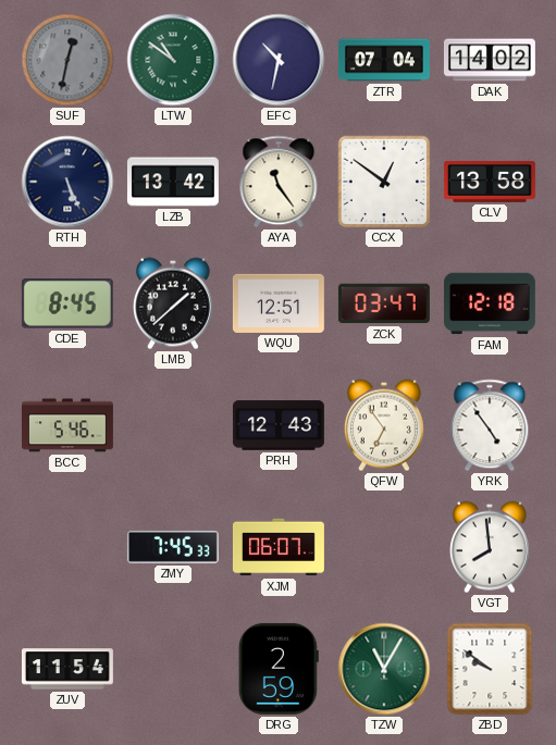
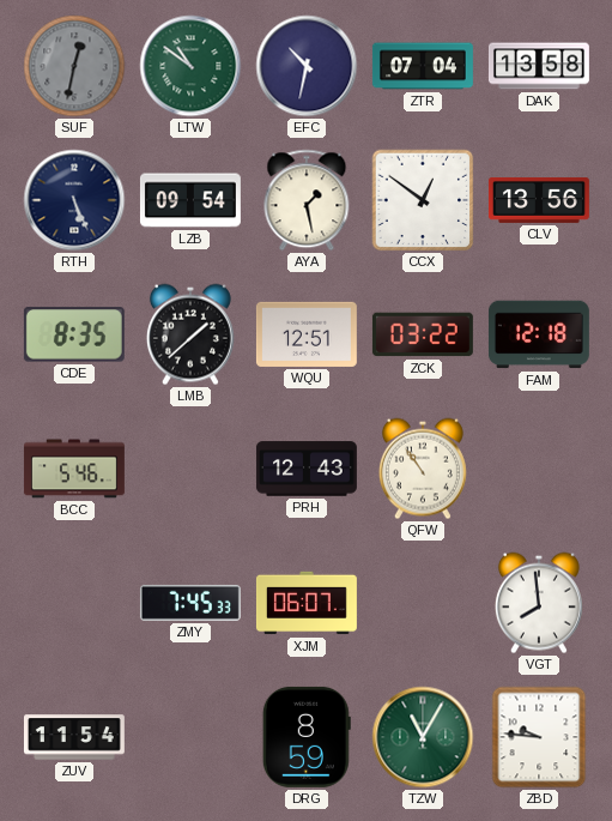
DAK: 14:02 -> 13:58
LZB: 13:42 -> 09:54
AYA: 11:24 -> 1:28
CLV: 13:58 -> 13:56
CDE: 8:45 -> 8:35
ZCK: 03:47 -> 03:22
QFW: 6:54 -> 10:54
YRK: 4:54 -> none
DRG: 2:59 -> 8:59
ZBD: 9:51 -> 9:46
